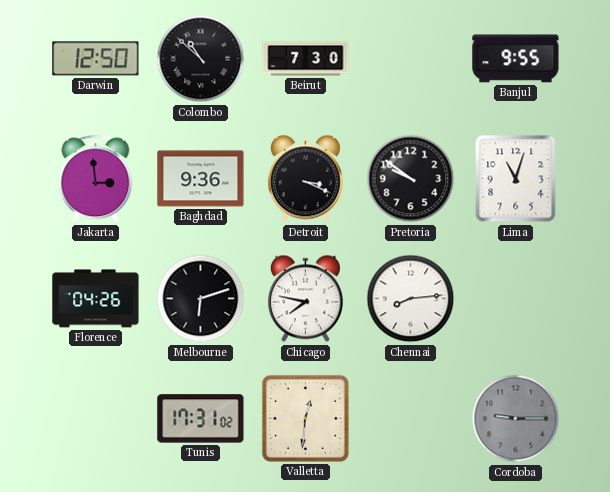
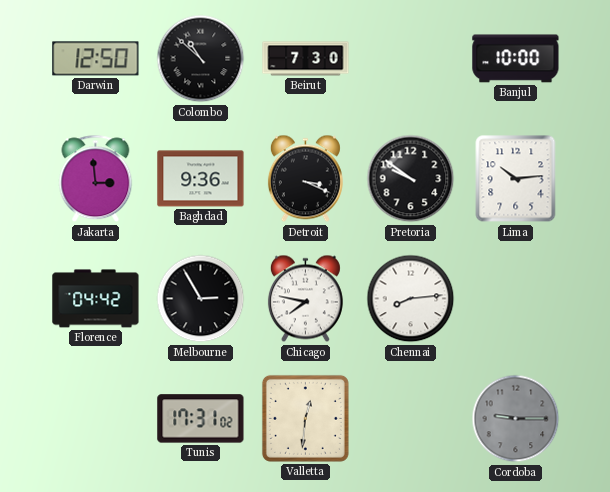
Banjul: 9:55 -> 10:00
Lima: 11:03 -> 10:14
Florence: 04:26 -> 04:42
Melbourne: 6:12 -> 2:55
